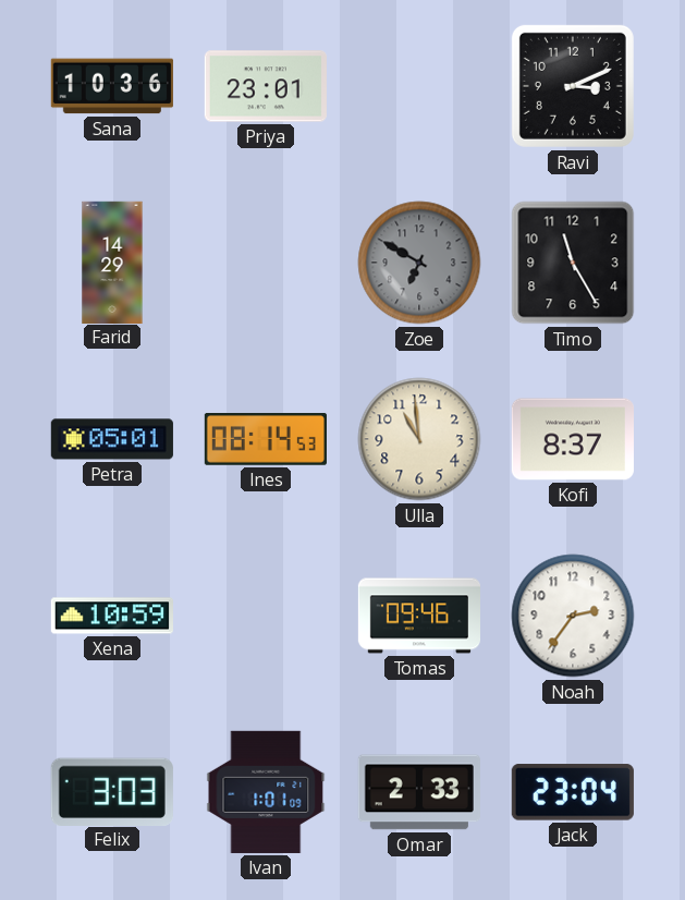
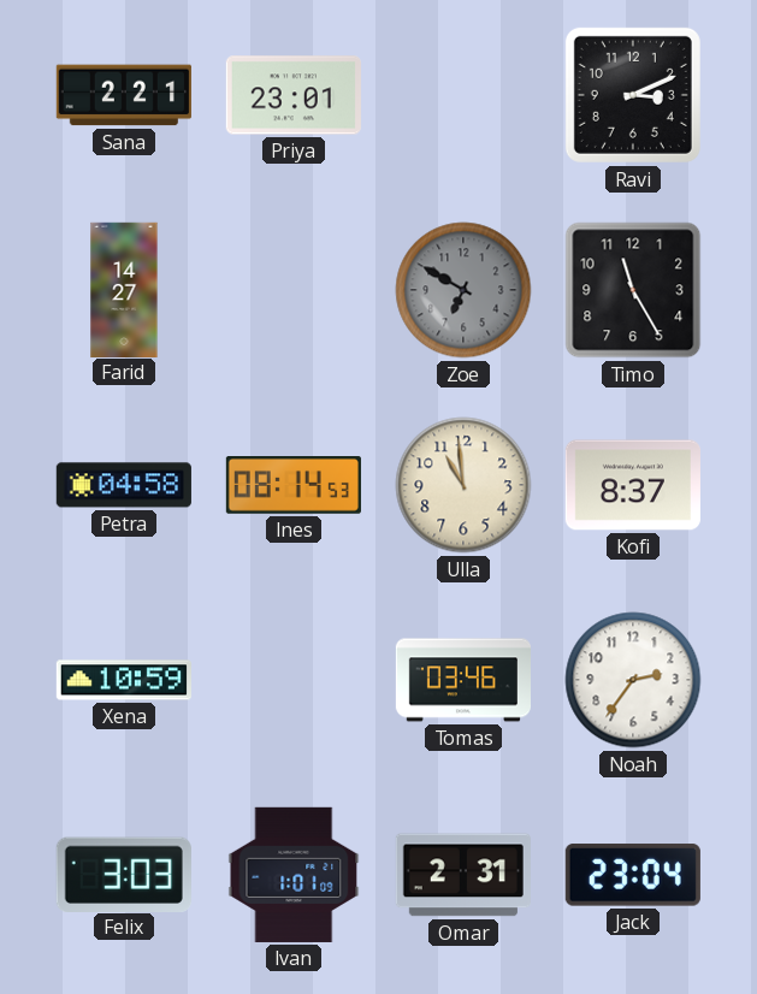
Sana: 10:36 -> 2:21
Farid: 14:29 -> 14:27
Petra: 05:01 -> 04:58
Tomas: 09:46 -> 03:46
Omar: 2:33 -> 2:31
